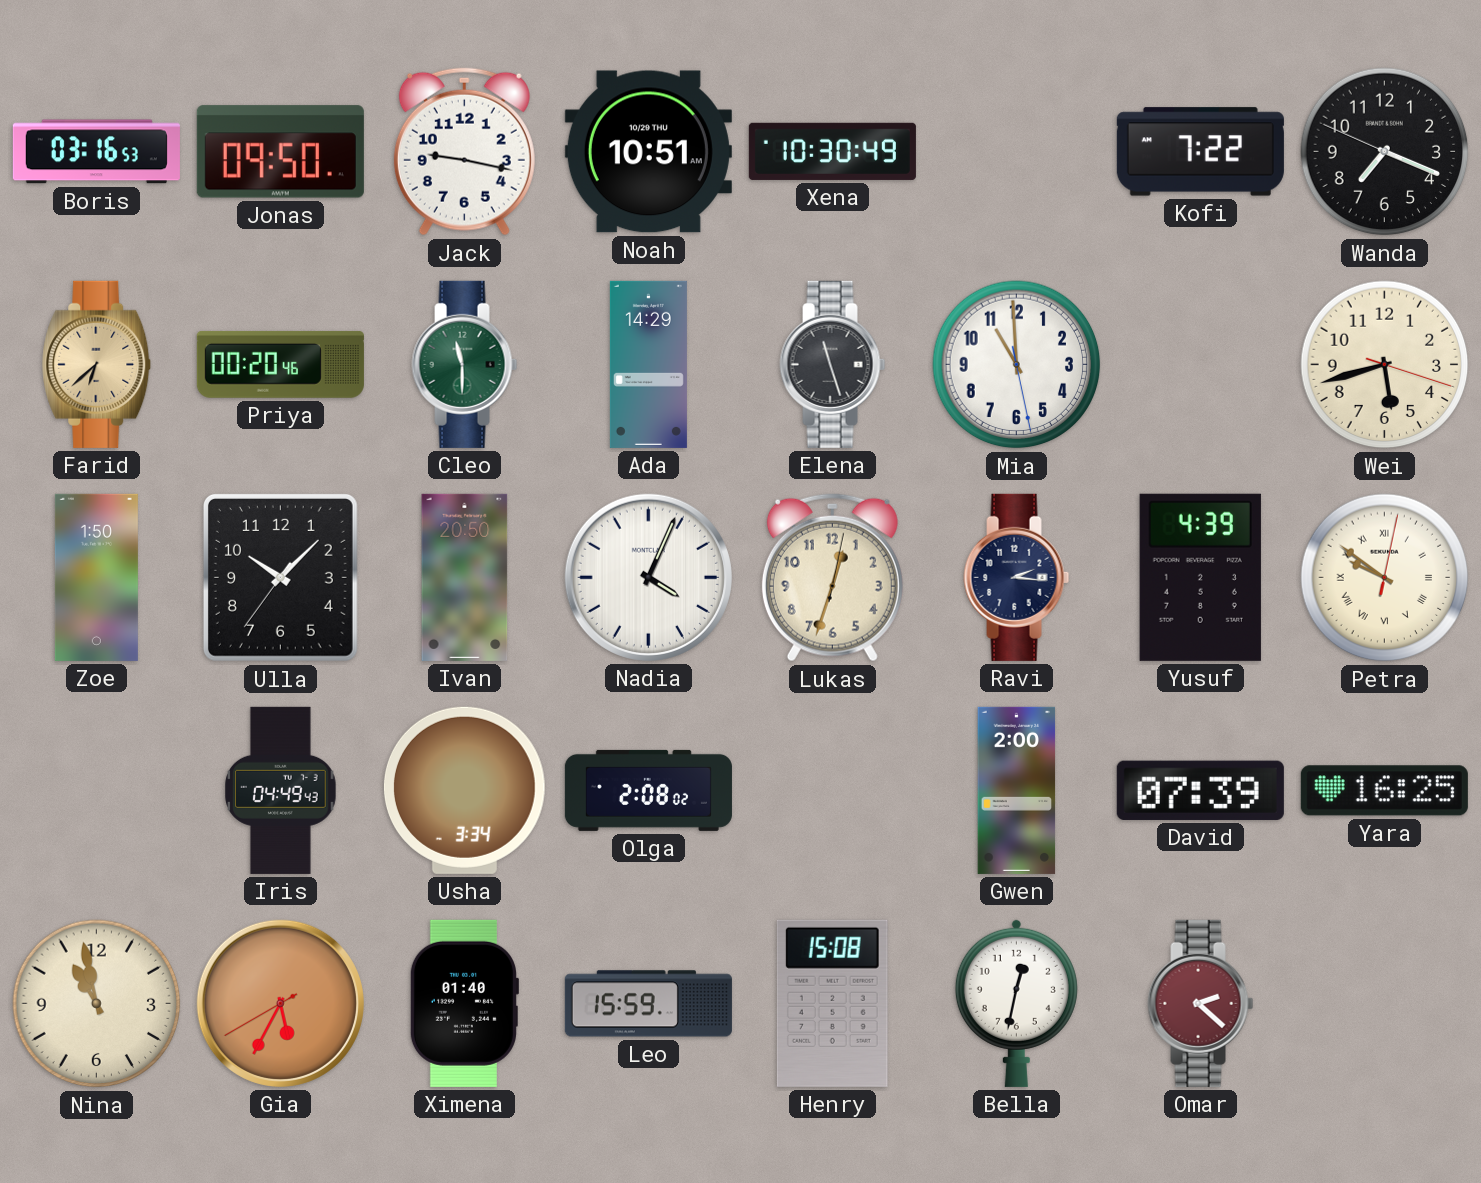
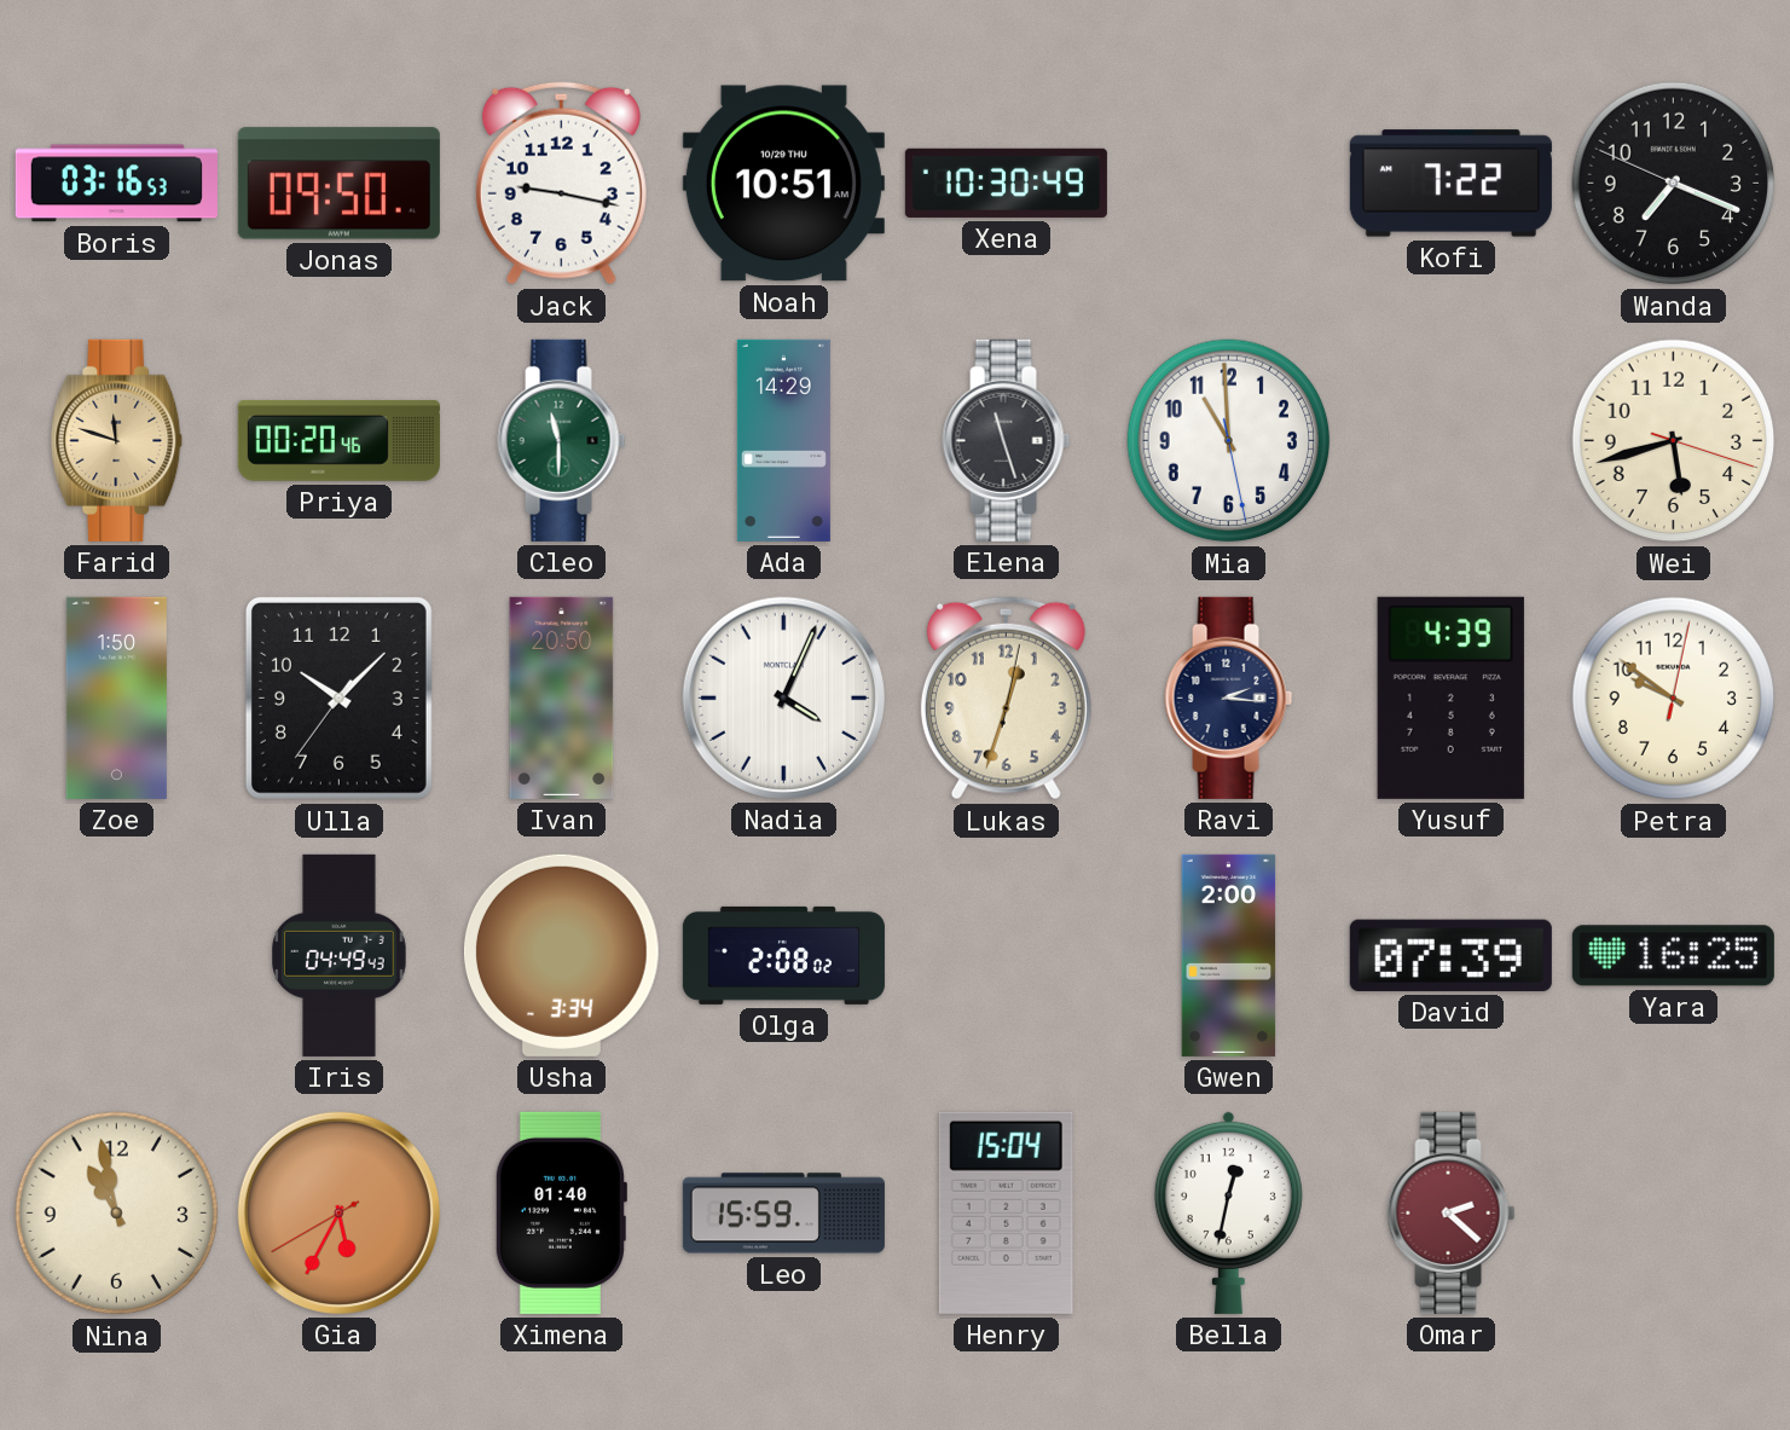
Farid: 6:38 -> 11:48
Petra numerals: Roman -> Arabic
Henry: 15:08 -> 15:04
